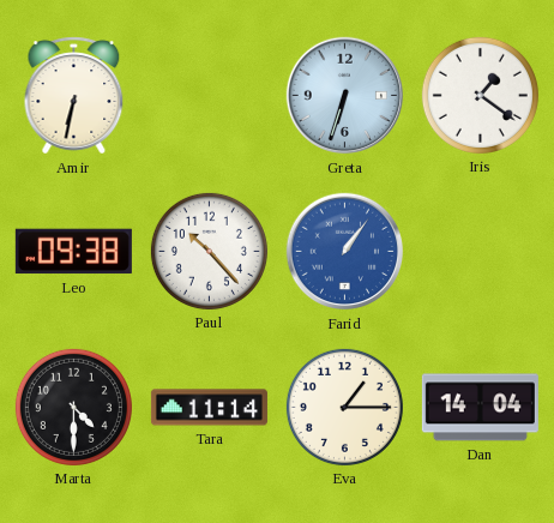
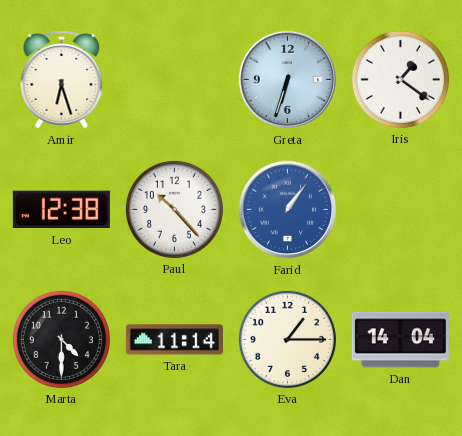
Amir: 6:32 -> 6:27
Leo: 09:38 -> 12:38
